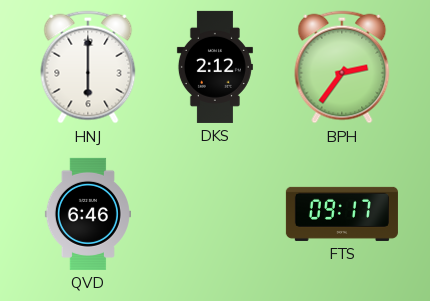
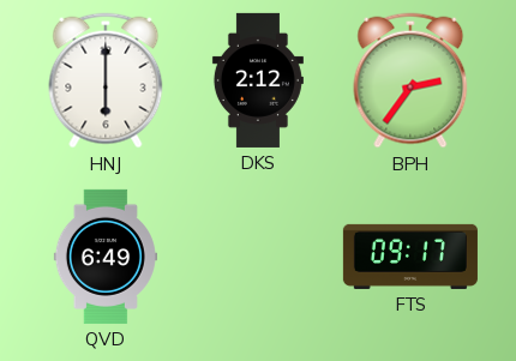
QVD: 6:46 -> 6:49
